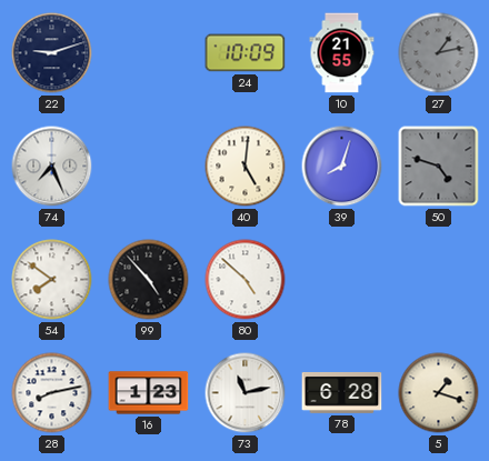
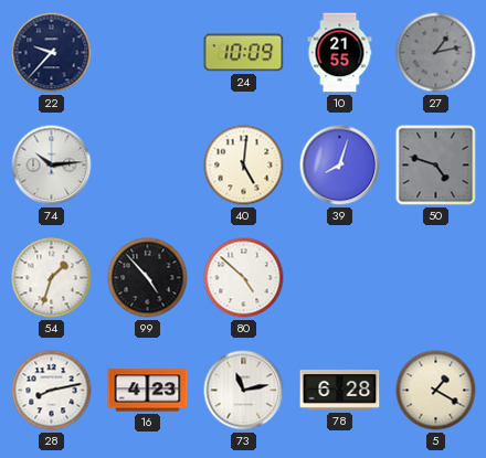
22: 9:12 -> 9:37
74: 7:26 -> 10:14
54: 7:51 -> 1:33
16: 1:23 -> 4:23
5: 1:18 -> 1:20
